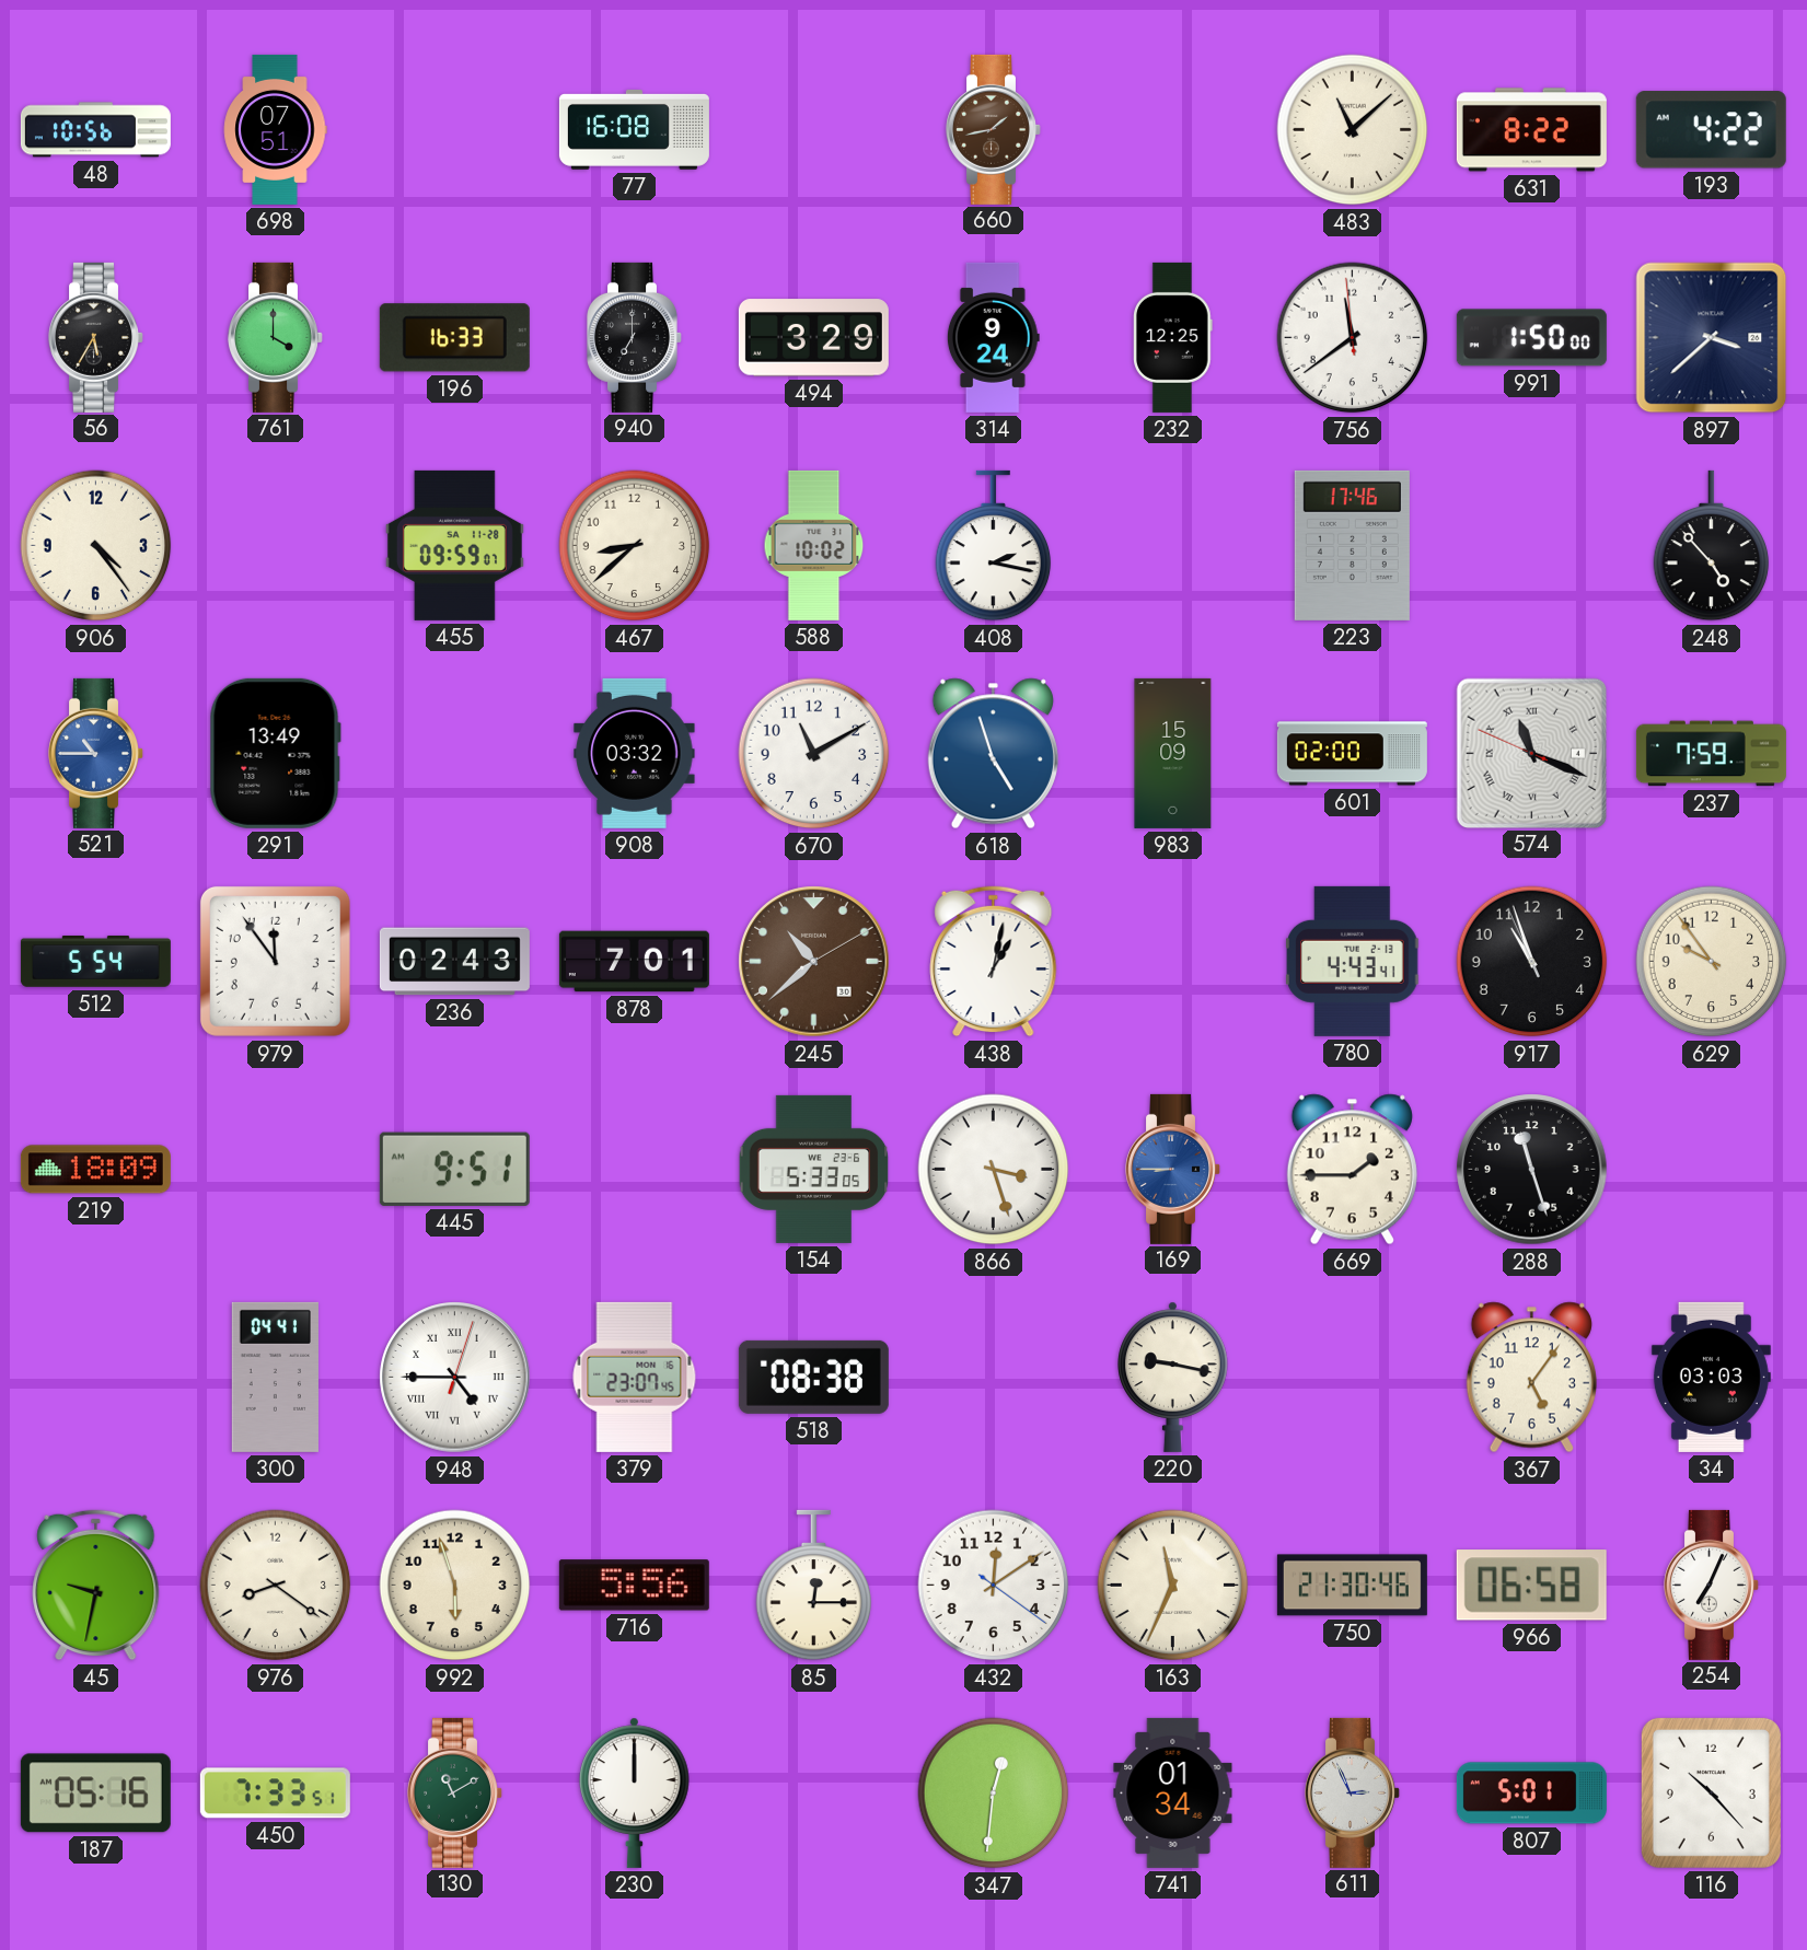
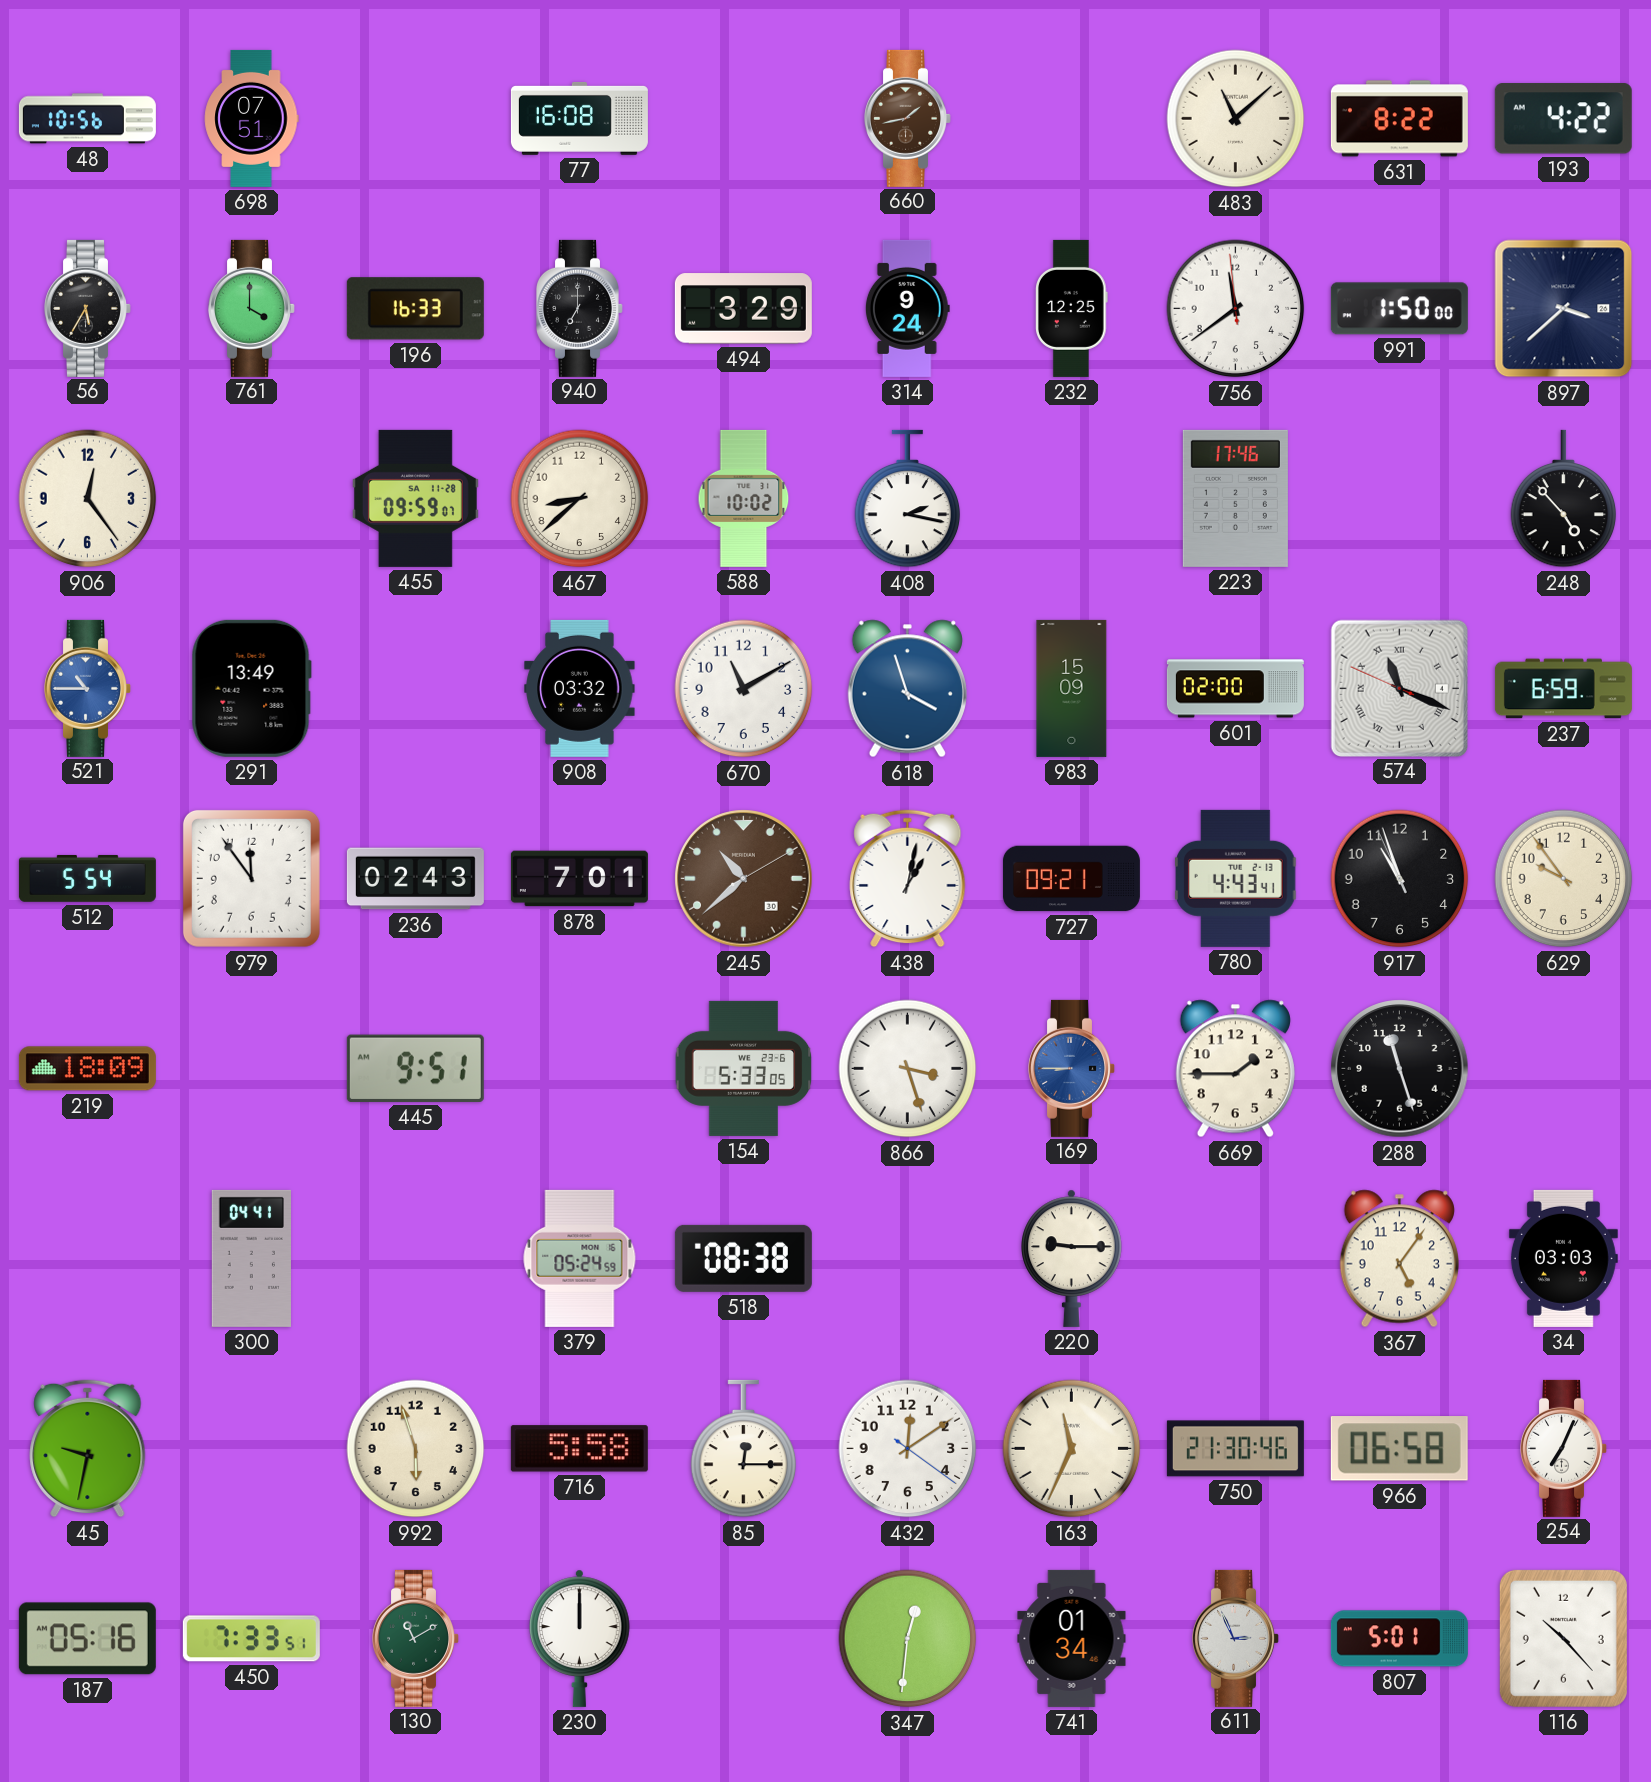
906: 4:24 -> 12:24
618: 4:57 -> 3:57
237: 7:59 -> 6:59
727: none -> 09:21
948: 4:45 -> none
379: 23:07 -> 05:24
220: 9:17 -> 9:15
976: 8:21 -> none
716: 5:56 -> 5:58
